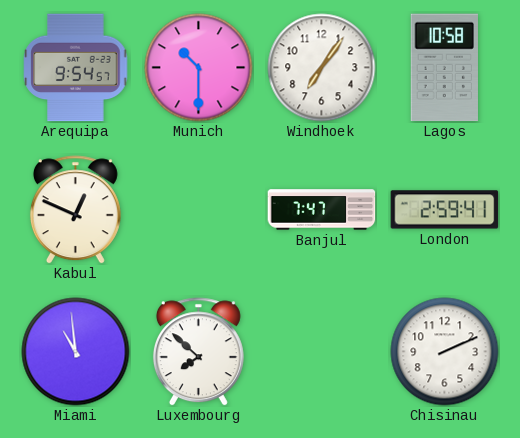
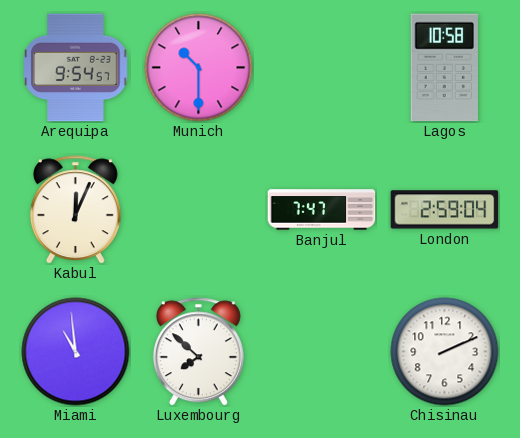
Windhoek: 7:06 -> none
Kabul: 12:49 -> 12:04
London: 2:59:41 -> 2:59:04
